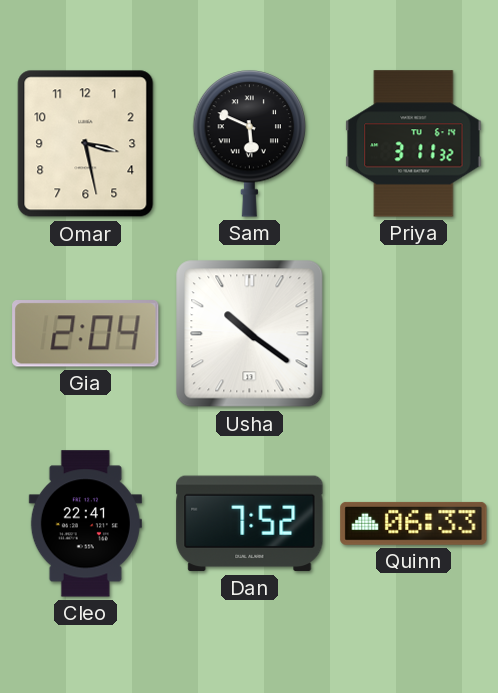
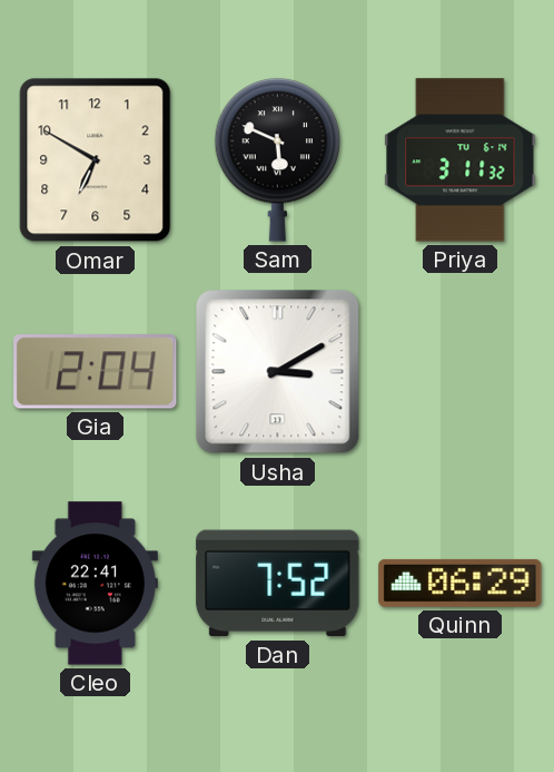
Omar: 3:28 -> 6:50
Usha: 10:21 -> 3:10
Quinn: 06:33 -> 06:29
